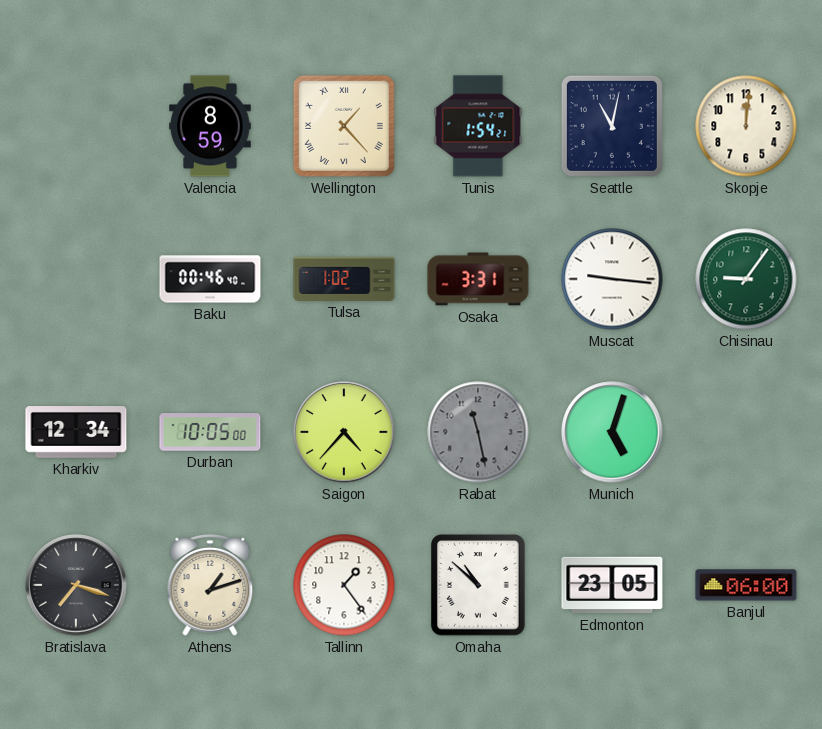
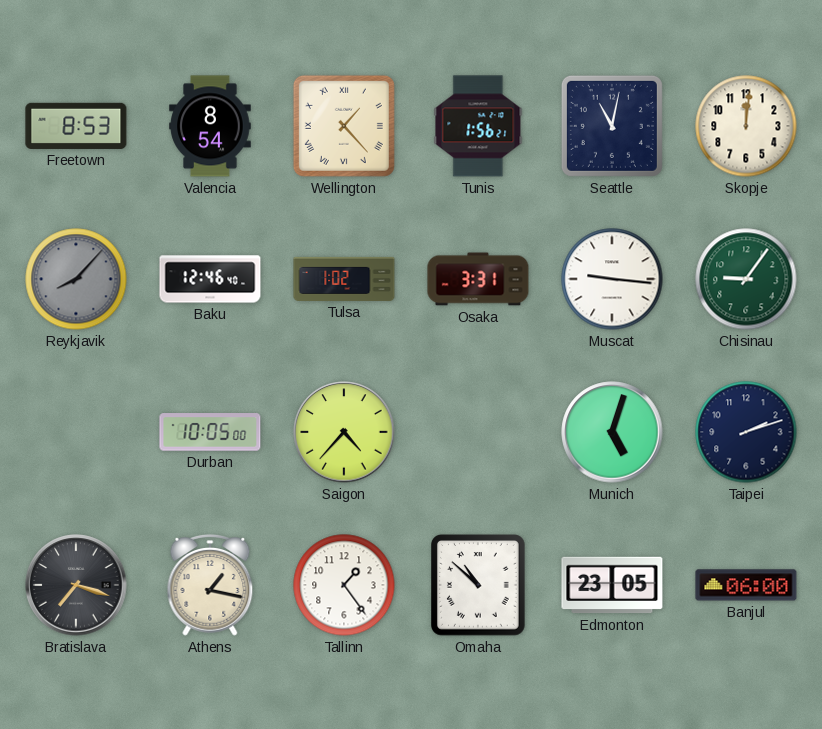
Freetown: none -> 8:53
Valencia: 8:59 -> 8:54
Tunis: 1:54 -> 1:56
Reykjavik: none -> 8:07
Baku: 00:46 -> 12:46
Kharkiv: 12:34 -> none
Rabat: 11:28 -> none
Taipei: none -> 2:12
Athens: 1:12 -> 1:17
